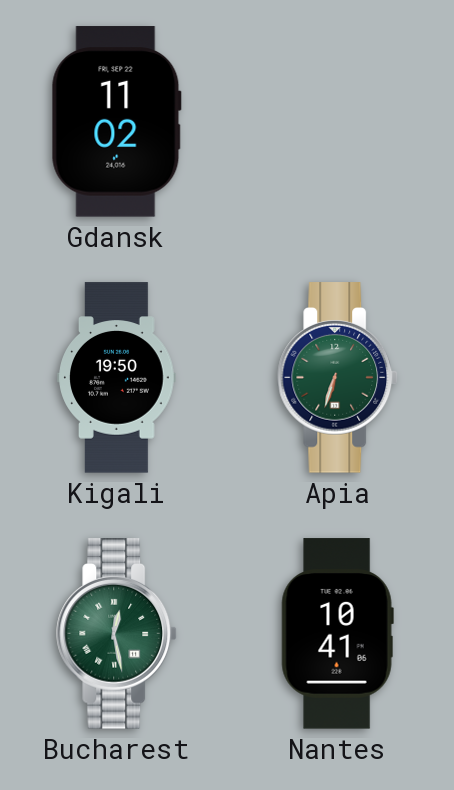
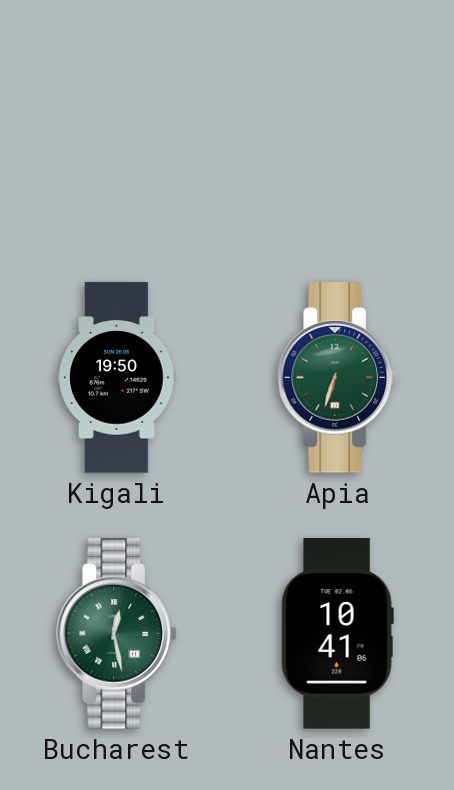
Gdansk: 11:02 -> none
